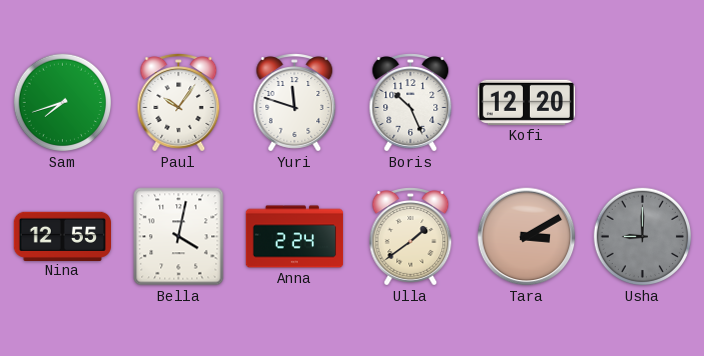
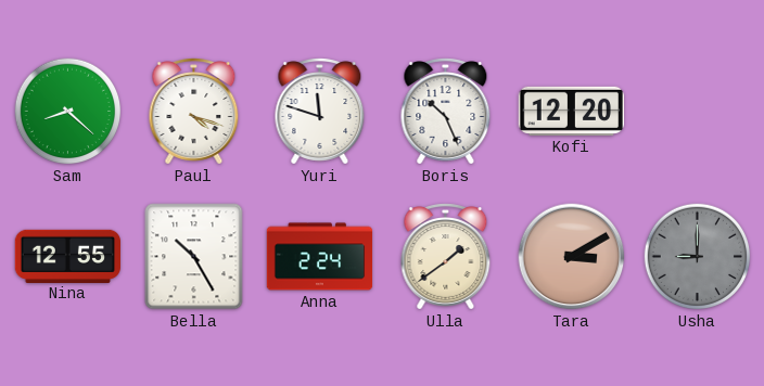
Sam: 7:42 -> 8:22
Paul: 10:06 -> 4:18
Bella: 4:02 -> 10:25
